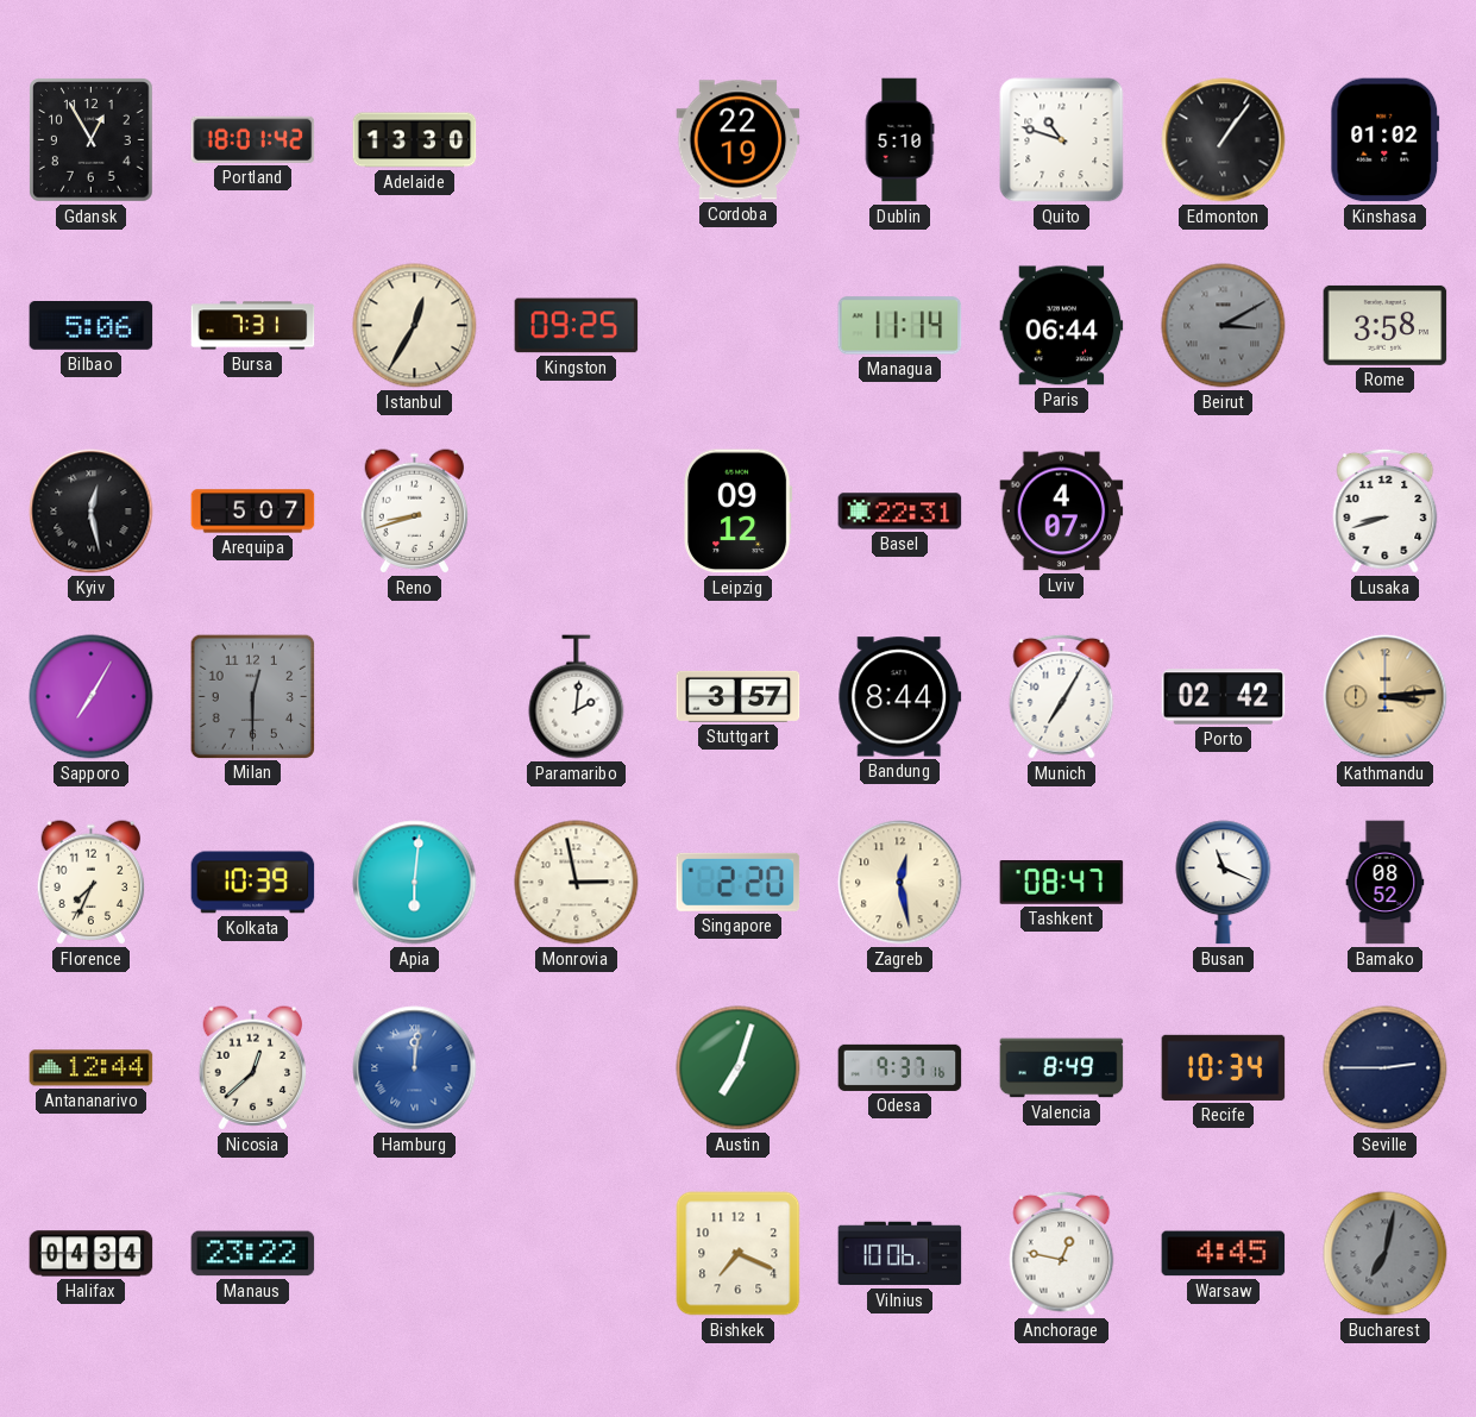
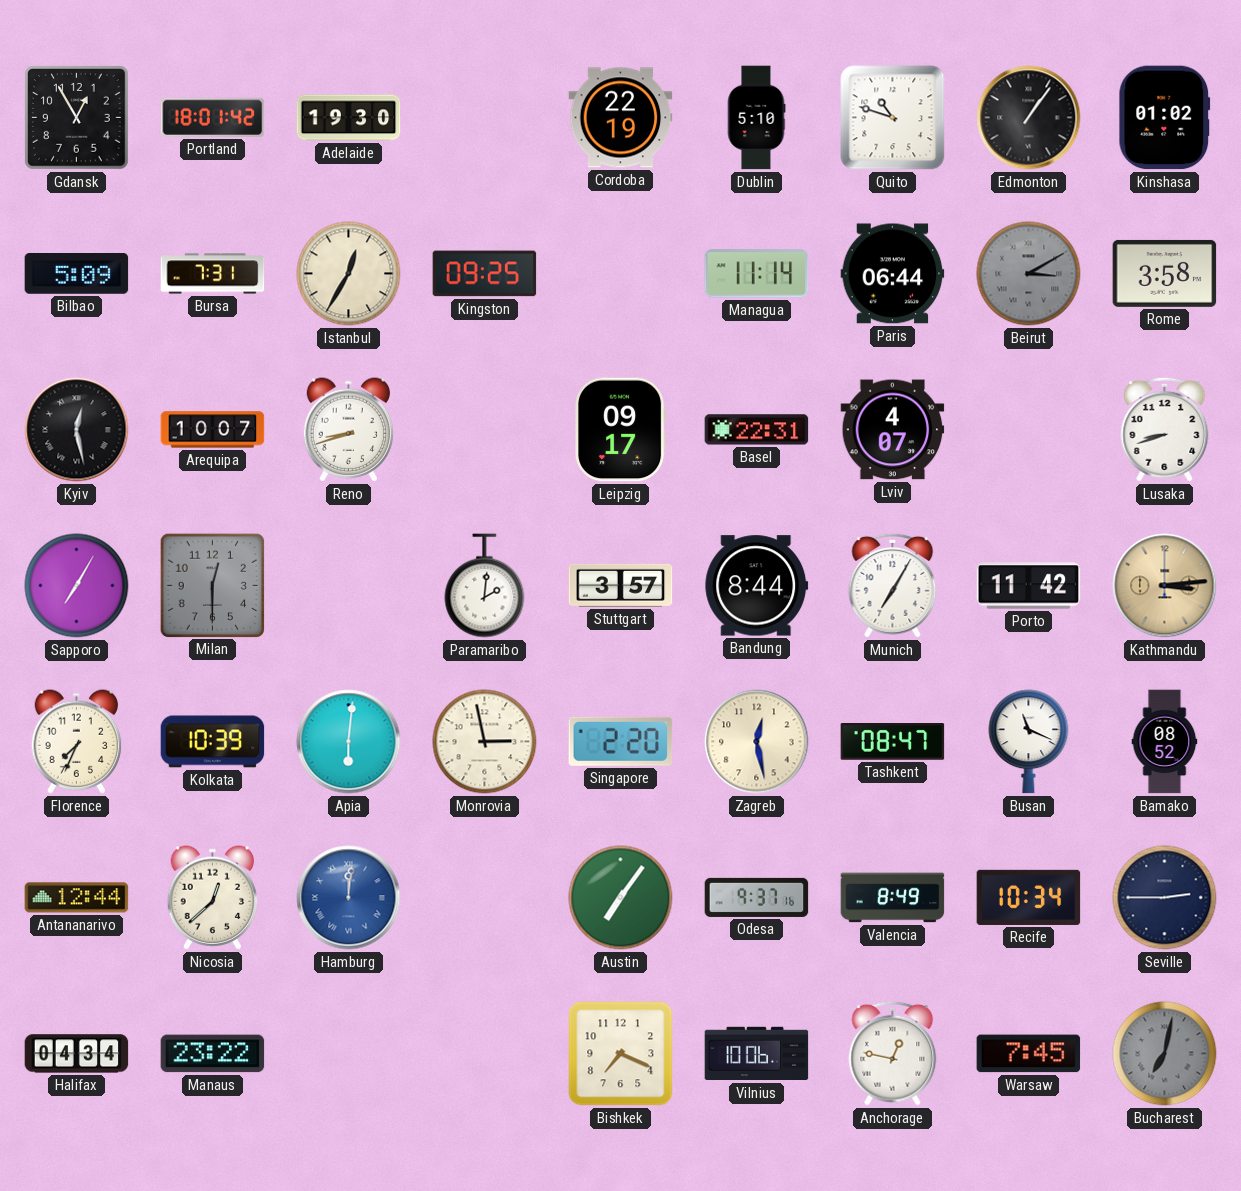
Adelaide: 13:30 -> 19:30
Bilbao: 5:06 -> 5:09
Arequipa: 5:07 -> 10:07
Leipzig: 09:12 -> 09:17
Porto: 02:42 -> 11:42
Austin: 7:03 -> 7:06
Warsaw: 4:45 -> 7:45
